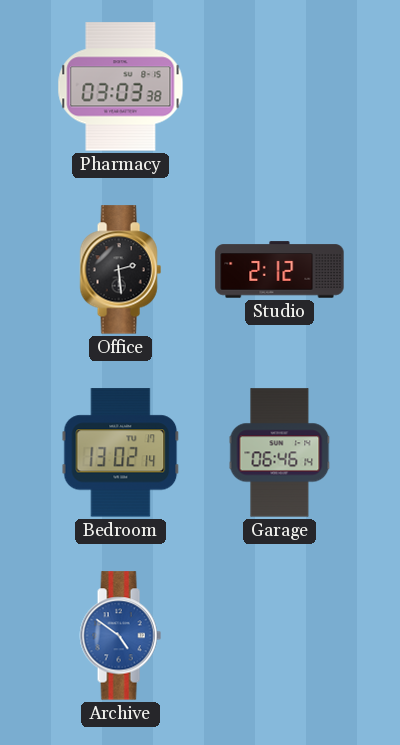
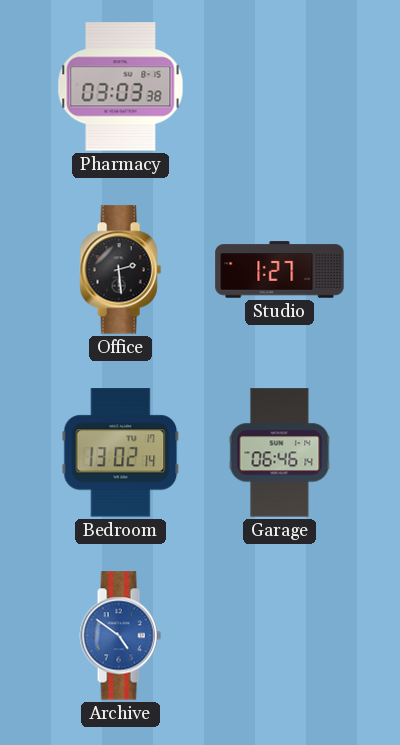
Studio: 2:12 -> 1:27
